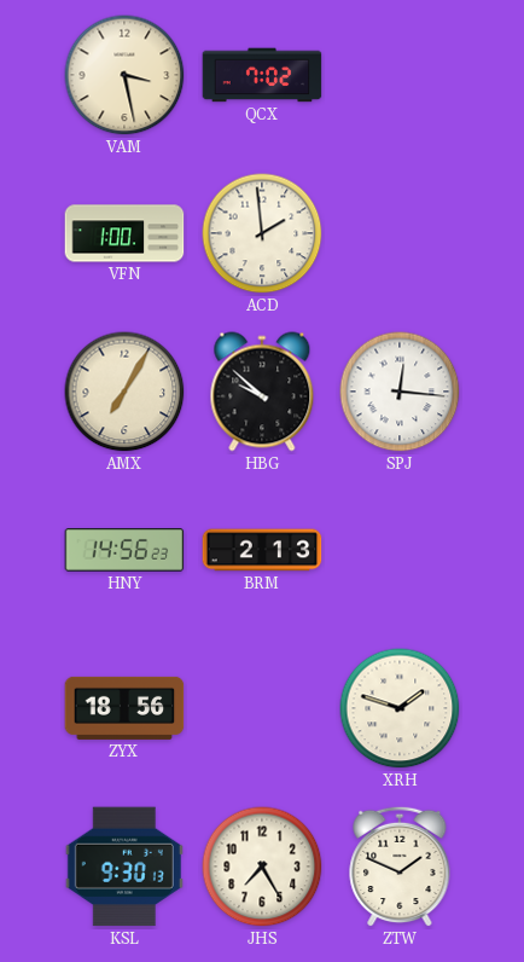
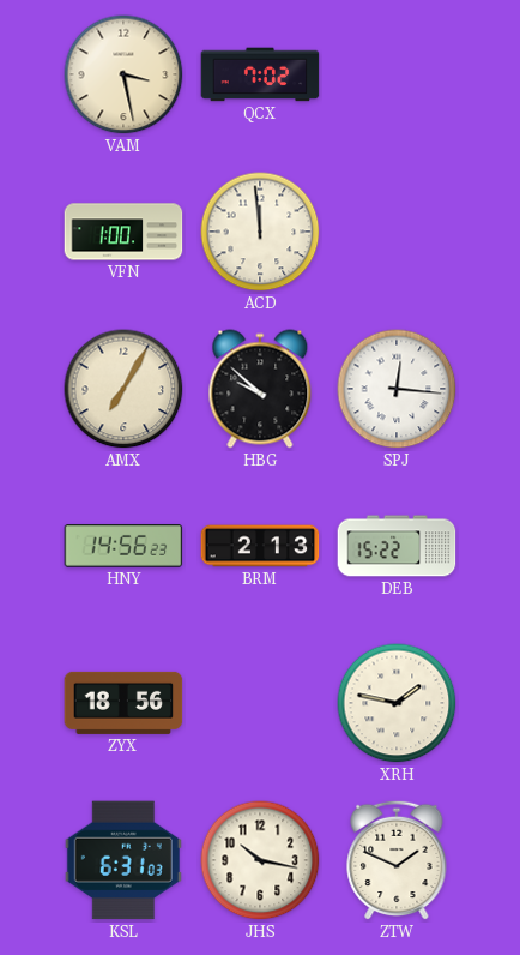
ACD: 1:59 -> 11:59
DEB: none -> 15:22
XRH: 1:48 -> 1:47
KSL: 9:30 -> 6:31
JHS: 7:25 -> 10:17
